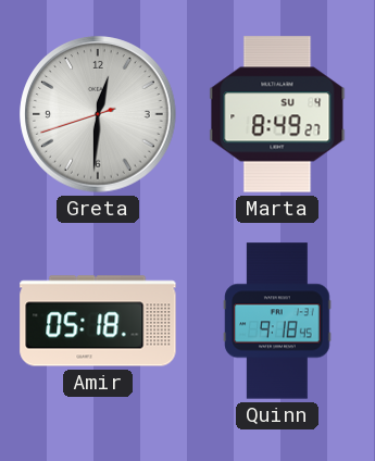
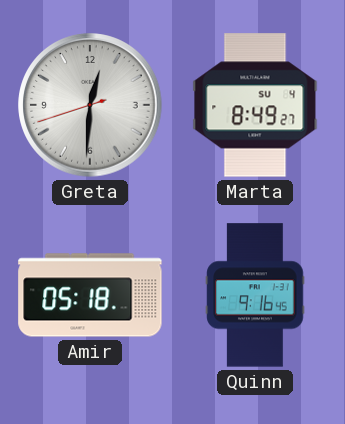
Quinn: 9:18 -> 9:16
